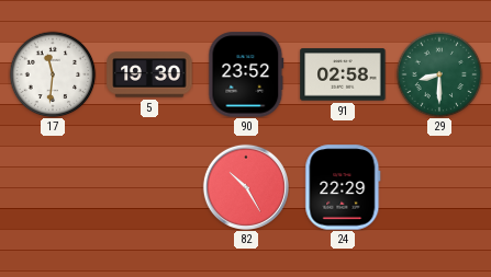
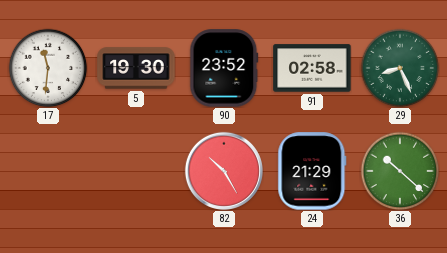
29: 8:30 -> 8:26
24: 22:29 -> 21:29
36: none -> 10:22
